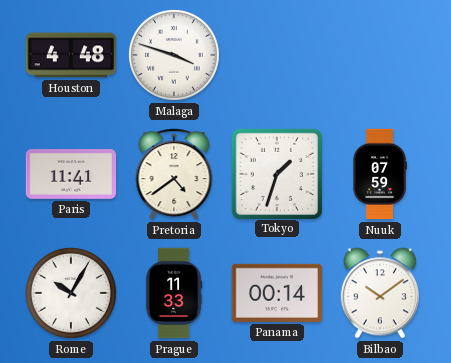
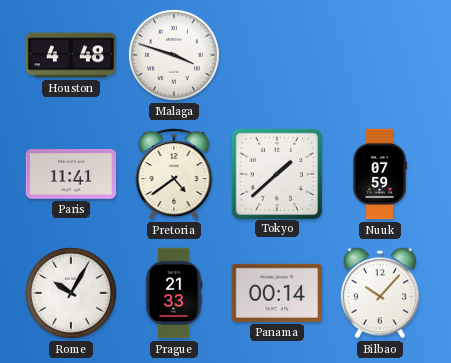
Tokyo: 1:33 -> 1:38
Prague: 11:33 -> 21:33
Bilbao: 10:09 -> 10:07
